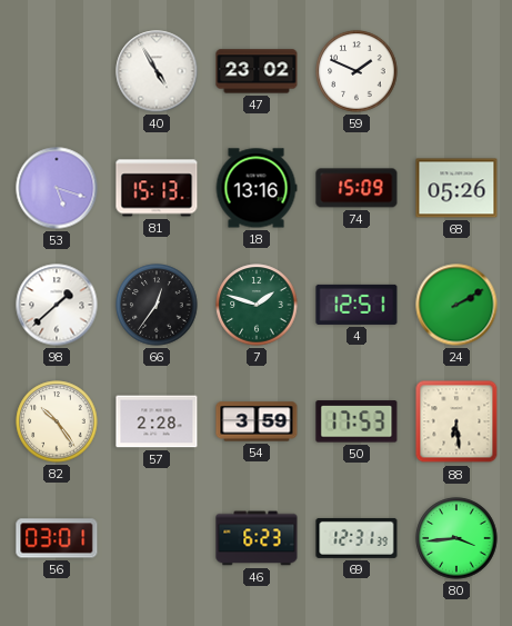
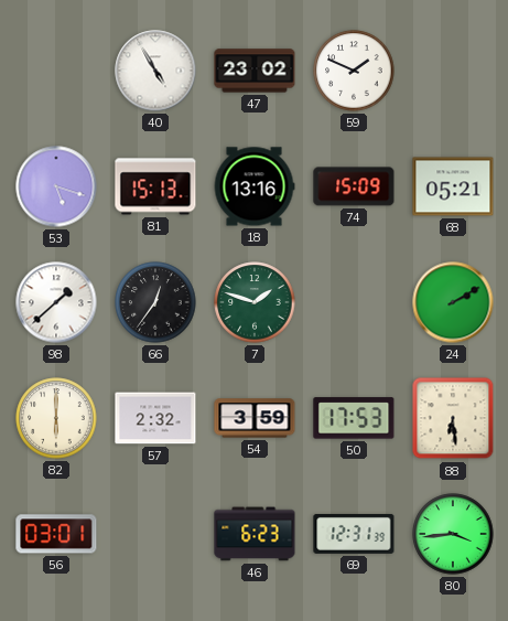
68: 05:26 -> 05:21
4: 12:51 -> none
82: 10:24 -> 6:00
57: 2:28 -> 2:32
